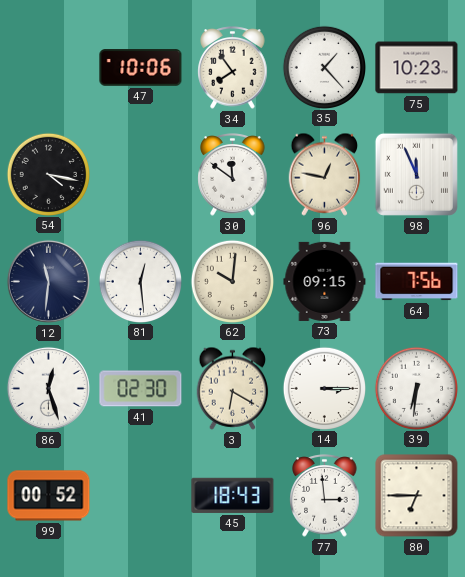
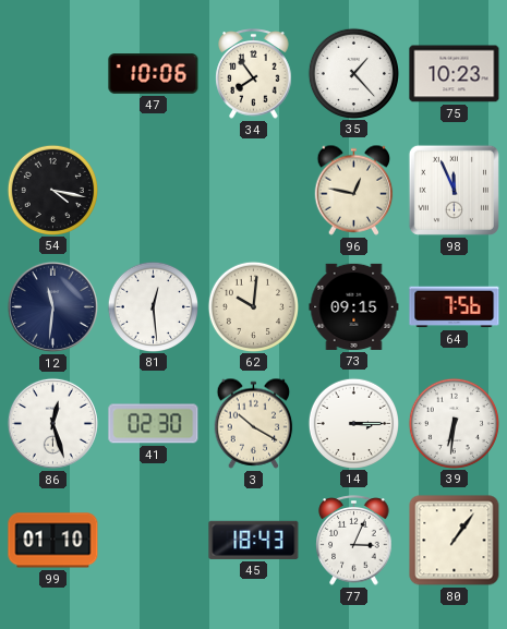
30: 11:51 -> none
3: 6:20 -> 10:20
99: 00:52 -> 01:10
77: 2:59 -> 3:04
80: 6:45 -> 1:06
